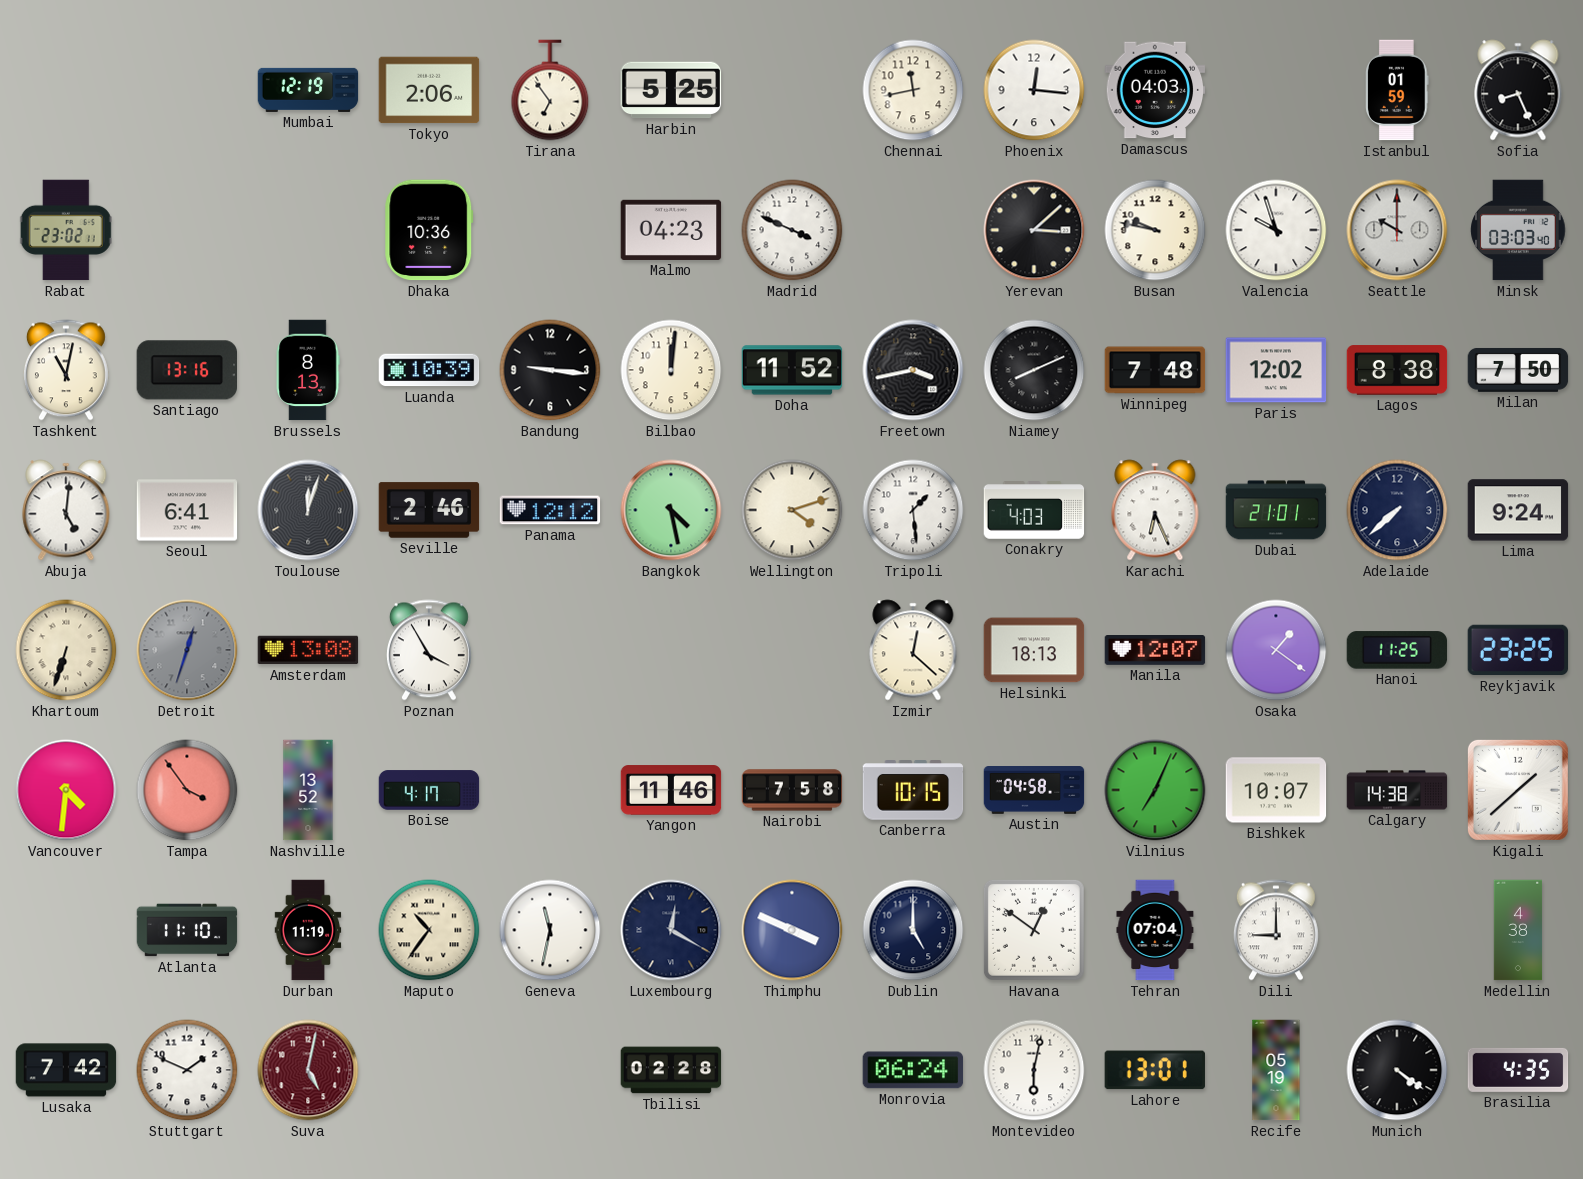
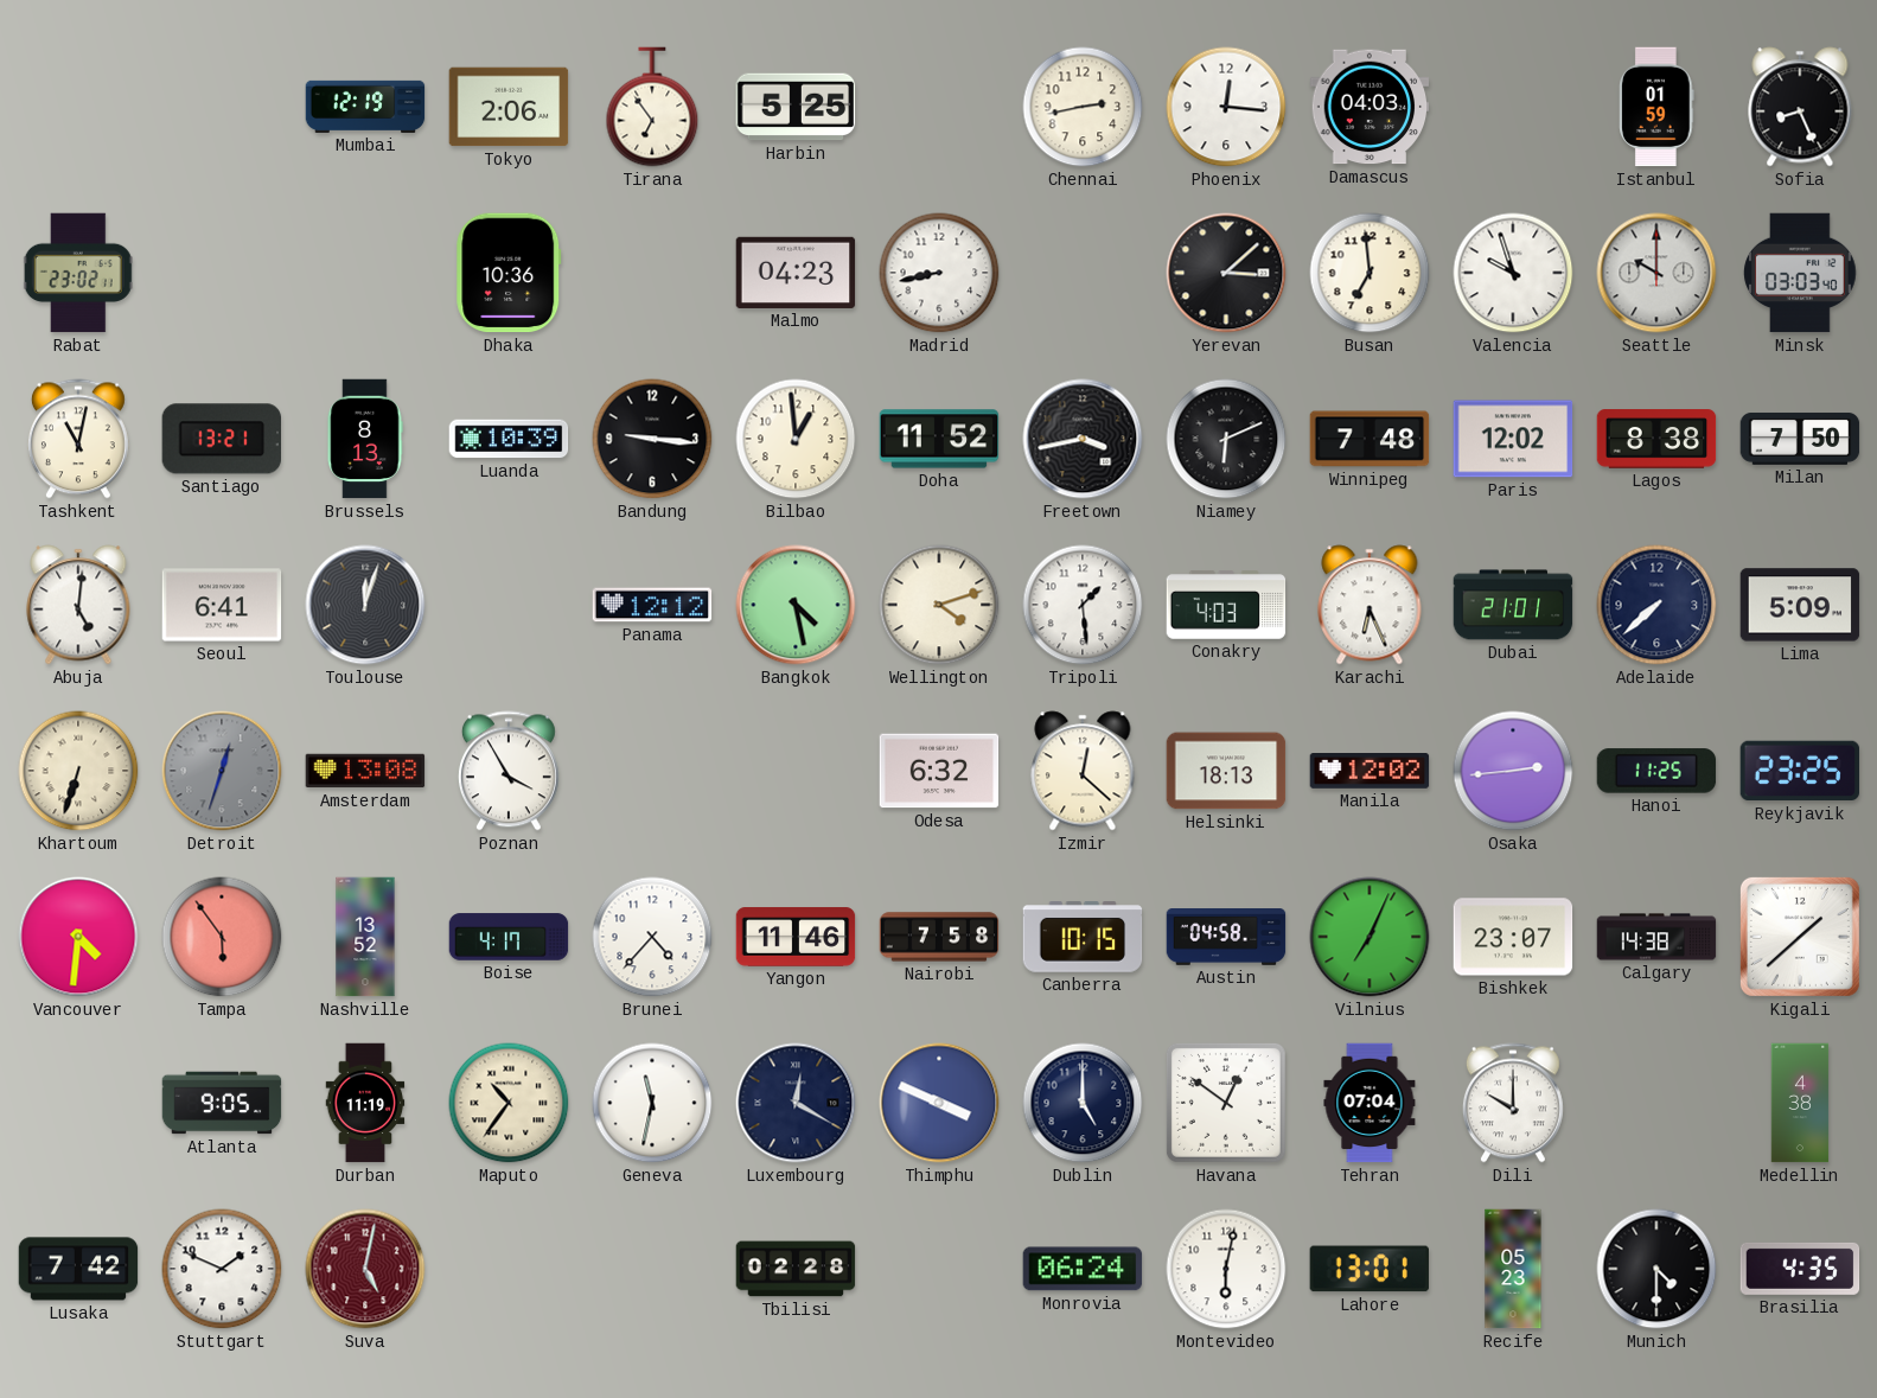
Chennai: 11:43 -> 2:43
Madrid: 3:49 -> 8:43
Busan: 9:47 -> 6:59
Santiago: 13:16 -> 13:21
Bilbao: 12:01 -> 12:59
Niamey: 8:11 -> 6:11
Seville: 2:46 -> none
Lima: 9:24 -> 5:09
Odesa: none -> 6:32
Manila: 12:07 -> 12:02
Osaka: 1:21 -> 2:44
Tampa: 3:54 -> 5:54
Brunei: none -> 4:37
Bishkek: 10:07 -> 23:07
Atlanta: 11:10 -> 9:05
Dili: 9:00 -> 10:00
Recife: 05:19 -> 05:23
Munich: 4:21 -> 4:30
